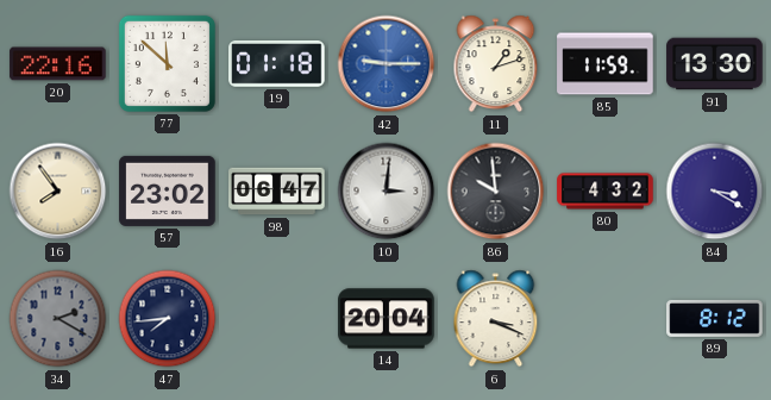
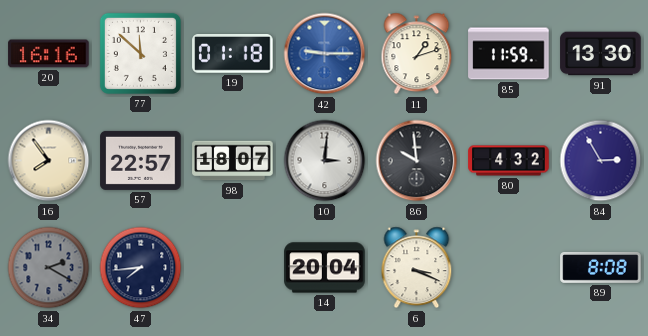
20: 22:16 -> 16:16
57: 23:02 -> 22:57
98: 06:47 -> 18:07
84: 3:20 -> 2:55
89: 8:12 -> 8:08
